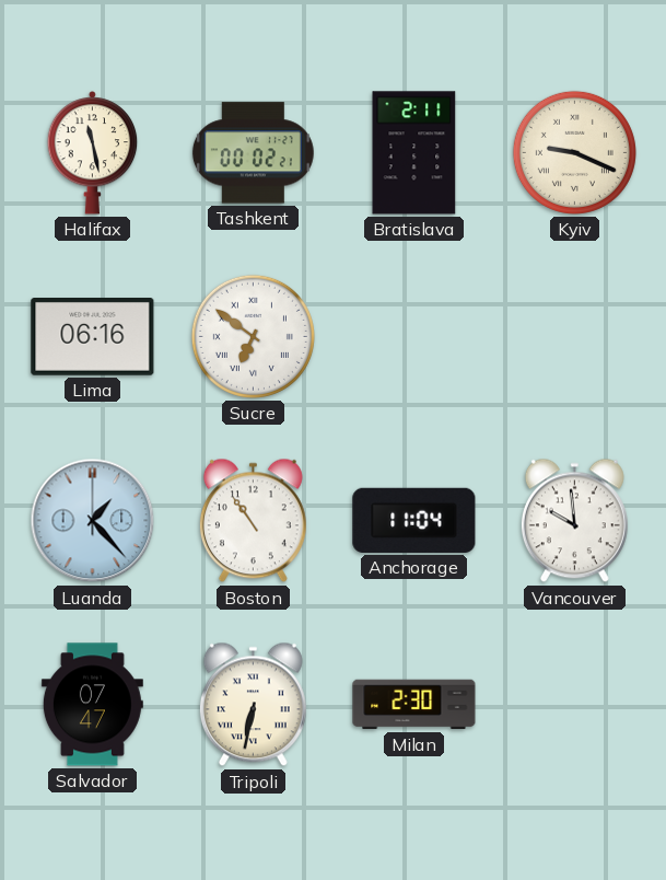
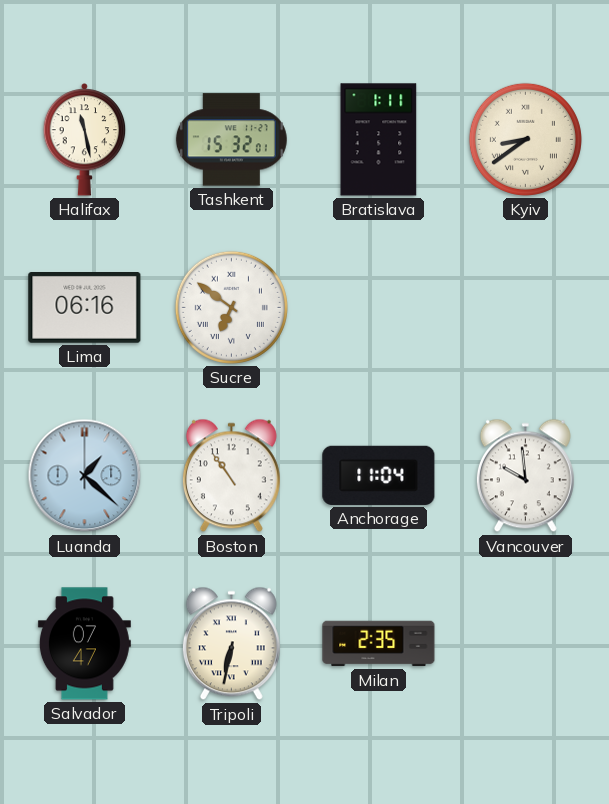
Tashkent: 00:02 -> 15:32
Bratislava: 2:11 -> 1:11
Kyiv: 9:19 -> 8:39
Luanda: 1:23 -> 1:22
Milan: 2:30 -> 2:35
